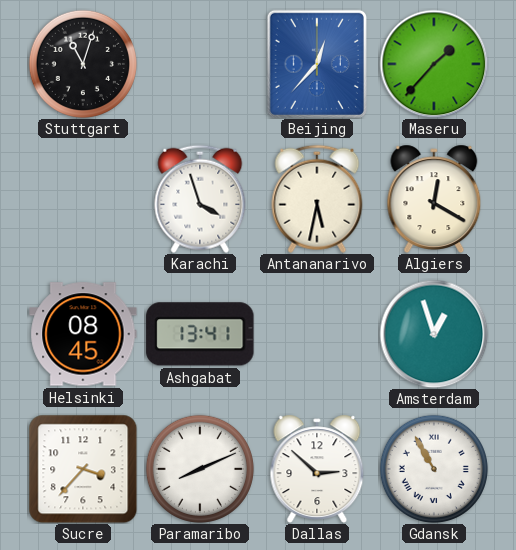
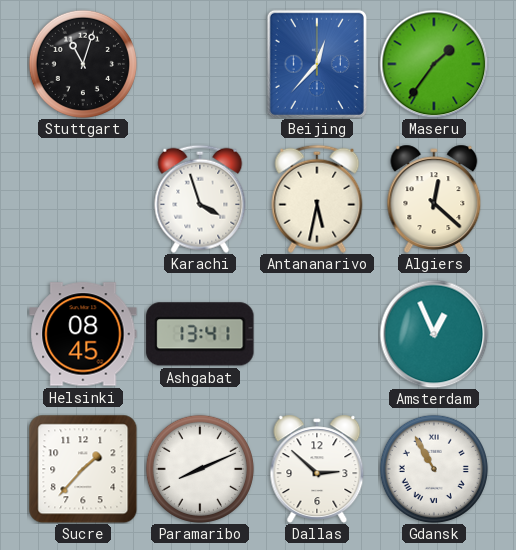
Maseru: 1:37 -> 1:36
Algiers: 12:20 -> 12:22
Amsterdam: 12:57 -> 12:56
Sucre: 3:37 -> 1:37
